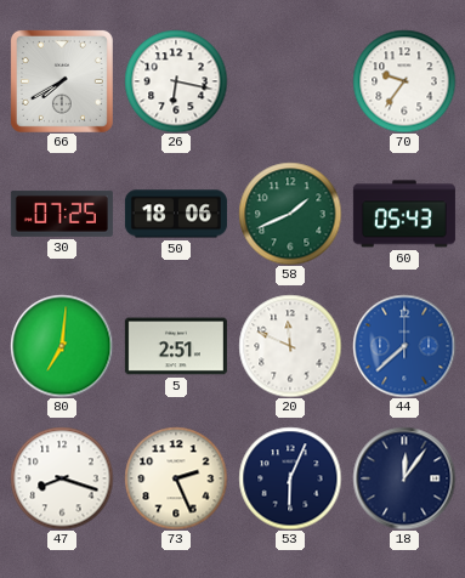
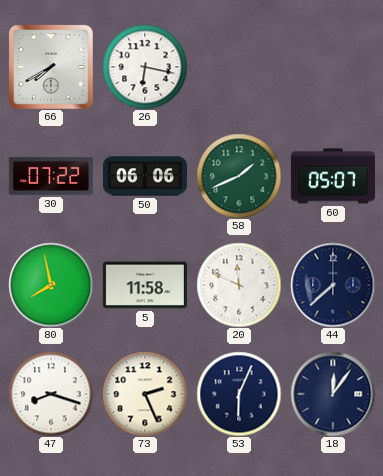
70: 9:36 -> none
30: 07:25 -> 07:22
50: 18:06 -> 06:06
60: 05:43 -> 05:07
80: 7:01 -> 7:58
5: 2:51 -> 11:58
44 dial: blue -> navy
